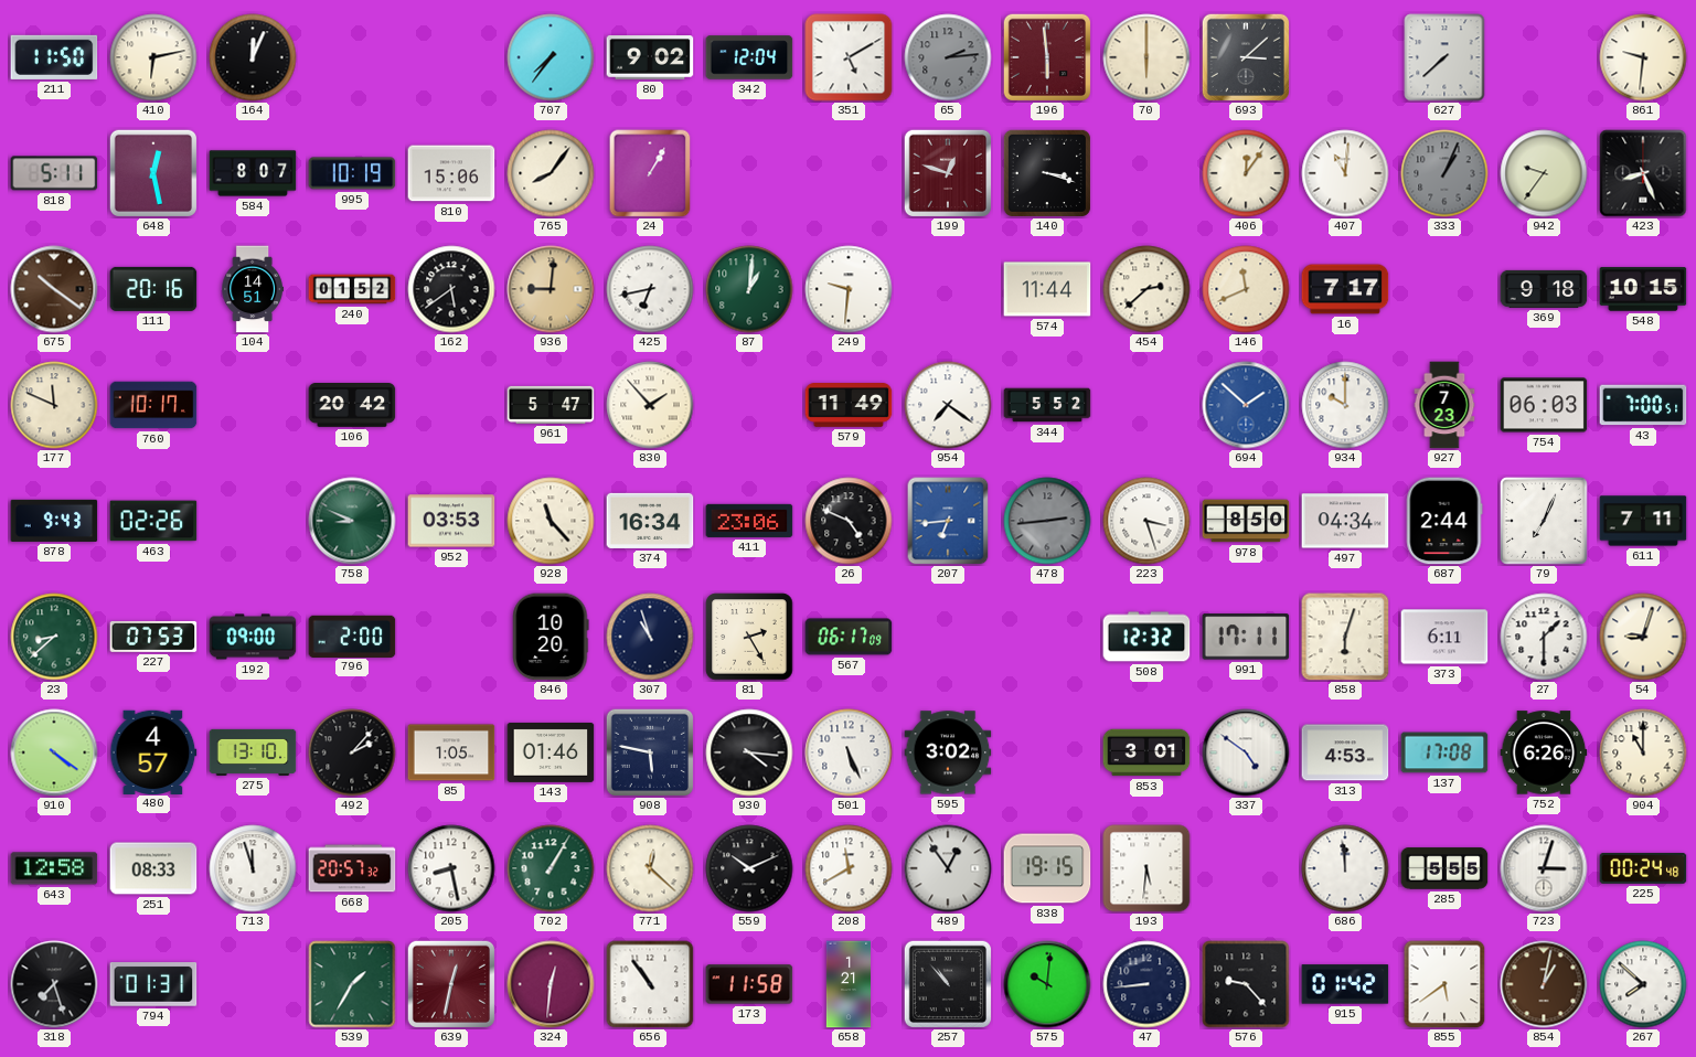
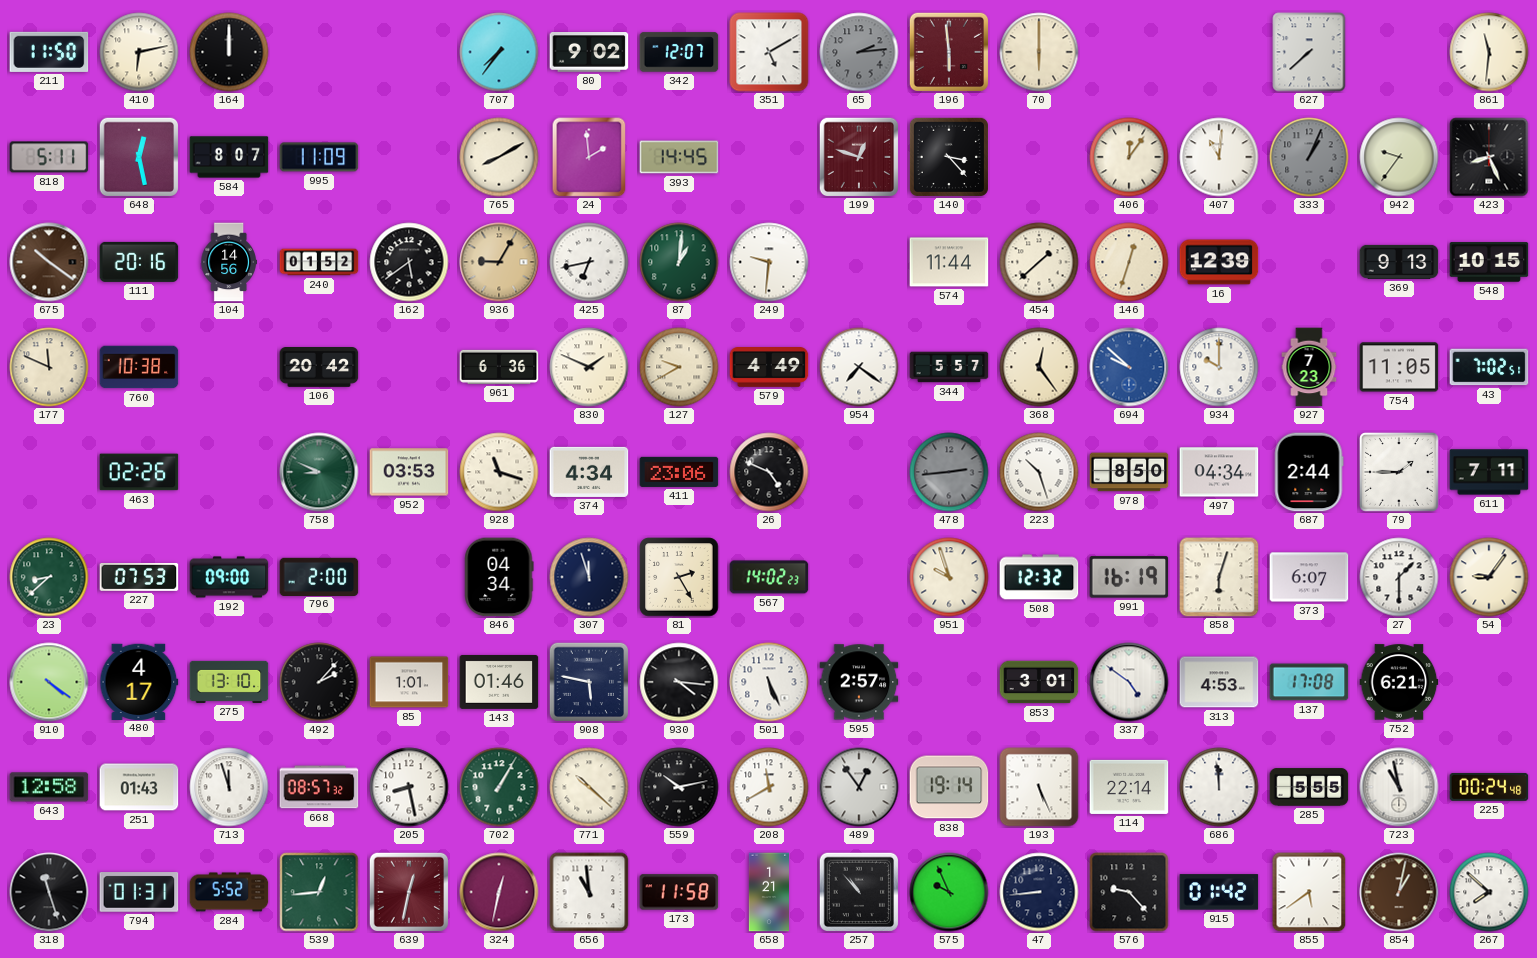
164: 12:04 -> 12:00
342: 12:04 -> 12:07
693: 3:08 -> none
861: 9:31 -> 11:31
995: 10:19 -> 11:09
810: 15:06 -> none
765: 8:06 -> 8:10
24: 1:05 -> 1:59
393: none -> 14:45
140: 3:18 -> 3:23
104: 14:51 -> 14:56
936: 9:01 -> 9:05
454: 2:38 -> 1:38
146: 11:41 -> 12:33
16: 7:17 -> 12:39
369: 9:18 -> 9:13
760: 10:17 -> 10:38
961: 5:47 -> 6:36
830: 1:53 -> 1:49
127: none -> 9:40
579: 11:49 -> 4:49
344: 5:52 -> 5:57
368: none -> 12:24
694: 1:52 -> 9:52
754: 06:03 -> 11:05
43: 7:00 -> 7:02
878: 9:43 -> none
928: 11:23 -> 11:18
374: 16:34 -> 4:34
207: 6:44 -> none
223: 3:27 -> 10:27
79: 7:04 -> 1:45
846: 10:20 -> 04:34
307: 10:57 -> 11:57
567: 06:17 -> 14:02
951: none -> 9:57
991: 17:11 -> 16:19
373: 6:11 -> 6:07
54: 9:03 -> 9:06
480: 4:57 -> 4:17
85: 1:05 -> 1:01
595: 3:02 -> 2:57
752: 6:26 -> 6:21
904: 11:00 -> none
251: 08:33 -> 01:43
668: 20:57 -> 08:57
771: 12:22 -> 10:22
559: 10:11 -> 10:13
838: 19:15 -> 19:14
193: 5:31 -> 5:26
114: none -> 22:14
723: 3:03 -> 10:58
318: 7:27 -> 11:27
284: none -> 5:52
539: 1:35 -> 12:44
324: 12:31 -> 12:32
656: 10:54 -> 10:59
575: 10:01 -> 9:56
